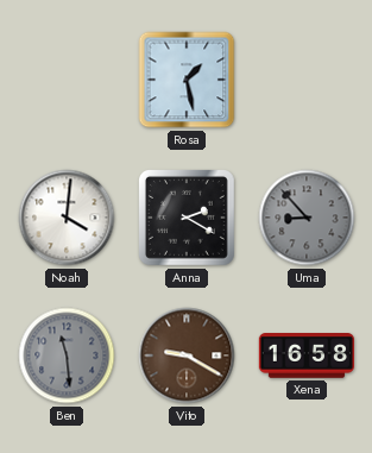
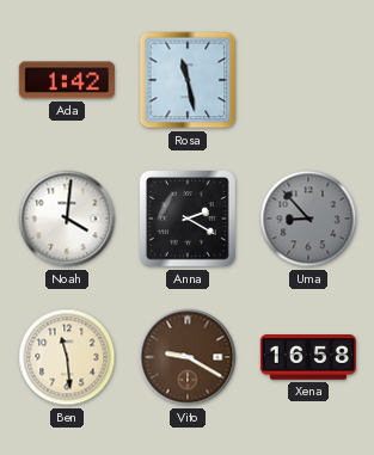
Ada: none -> 1:42
Rosa: 1:28 -> 11:28
Ben dial: grey -> cream
